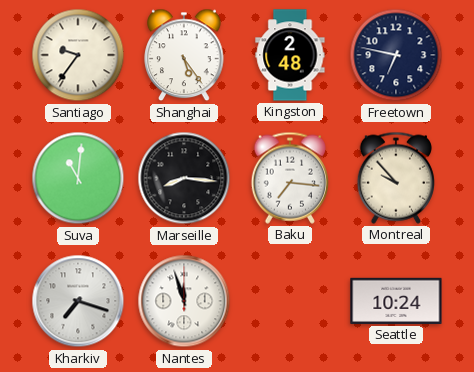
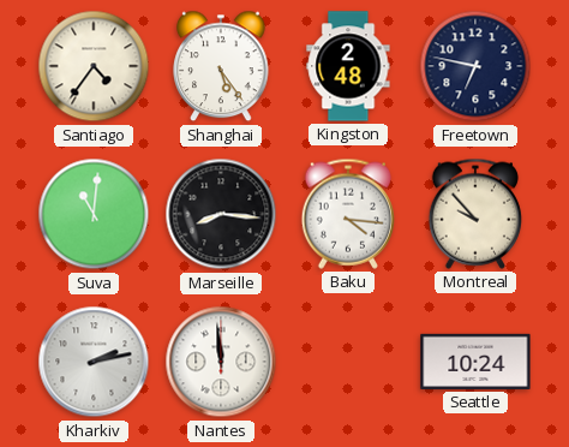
Santiago: 9:36 -> 4:36
Baku: 7:16 -> 4:16
Kharkiv: 7:18 -> 2:13
Nantes: 11:57 -> 11:59
